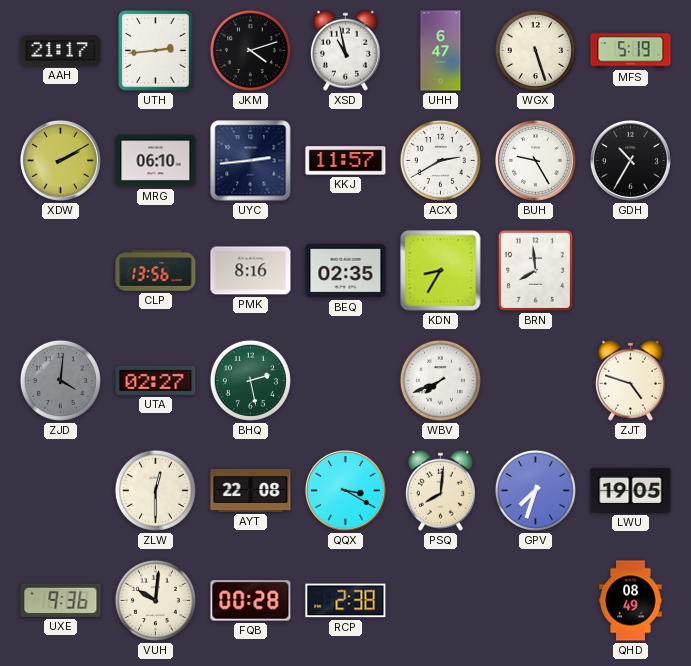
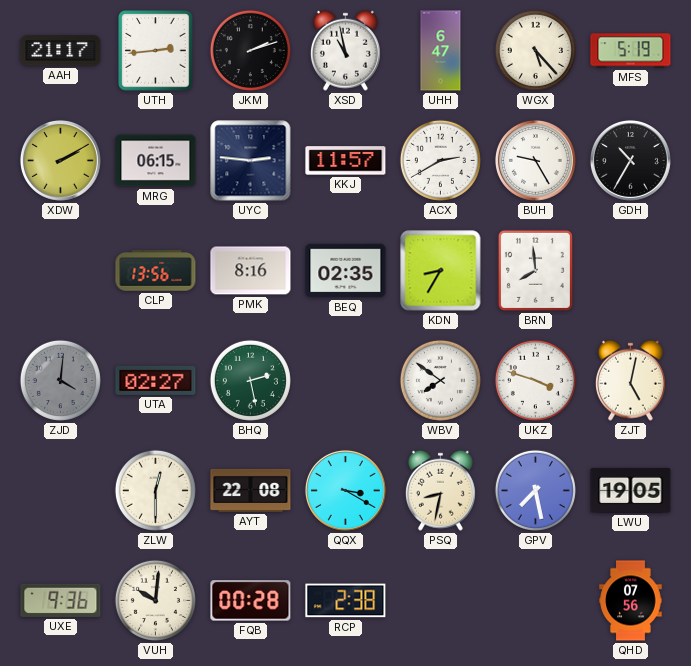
JKM: 4:12 -> 2:12
WGX: 5:27 -> 5:23
MRG: 06:10 -> 06:15
UYC: 2:44 -> 2:46
WBV: 7:41 -> 7:51
UKZ: none -> 3:48
ZJT: 4:48 -> 5:02
PSQ: 8:01 -> 8:32
GPV: 7:33 -> 7:28
QHD: 08:49 -> 07:56
